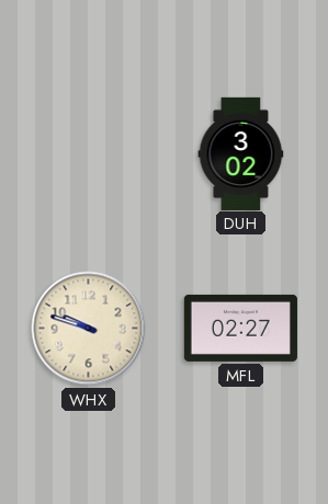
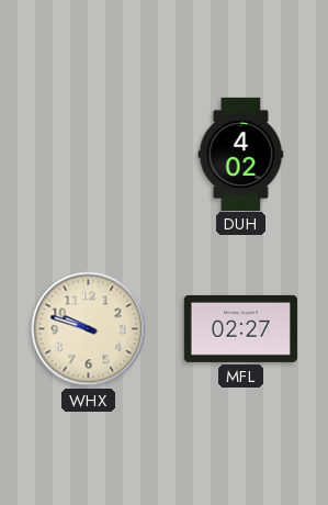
DUH: 3:02 -> 4:02
